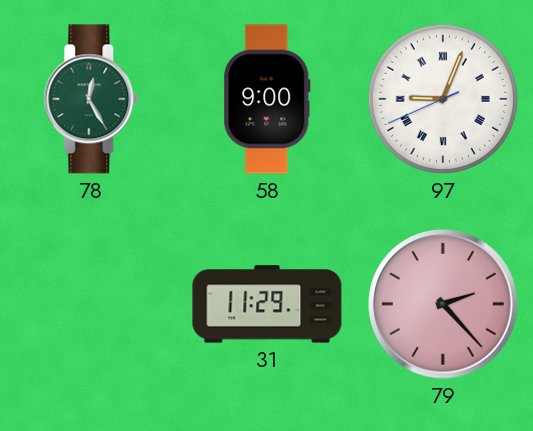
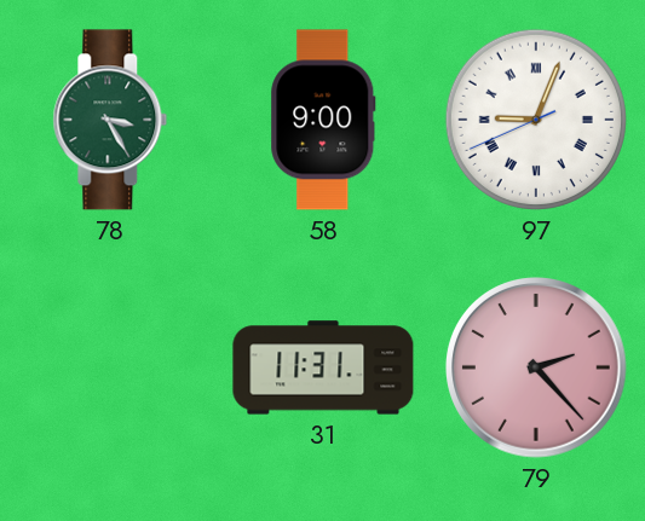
78: 12:25 -> 3:25
31: 11:29 -> 11:31
